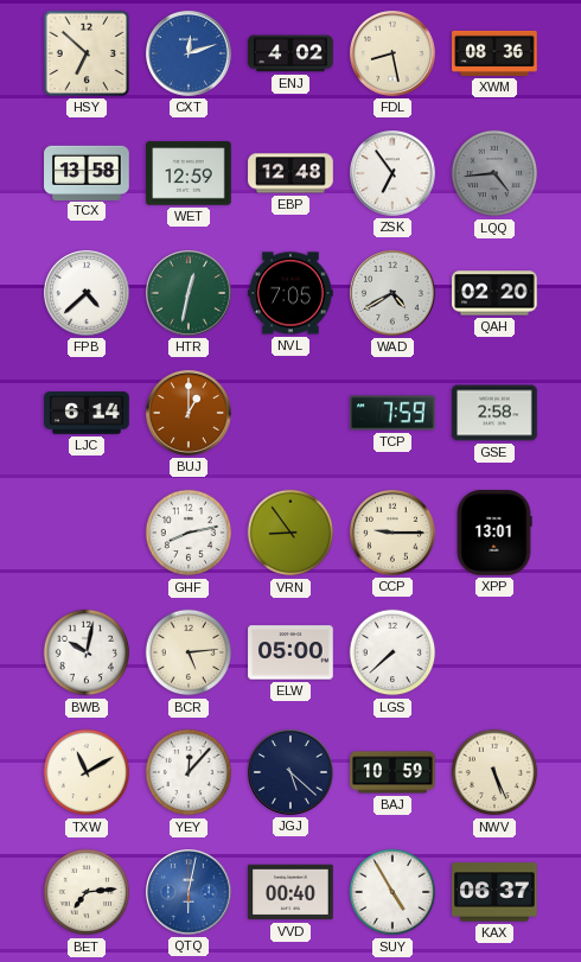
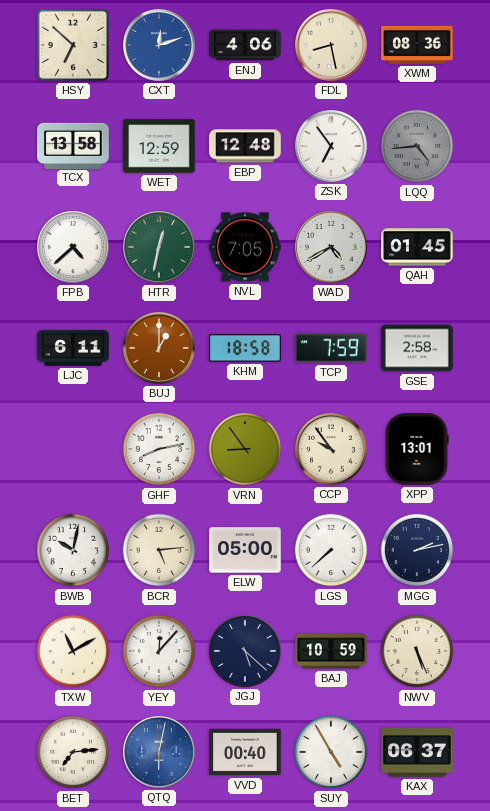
ENJ: 4:02 -> 4:06
QAH: 02:20 -> 01:45
LJC: 6:14 -> 6:11
KHM: none -> 18:58
CCP: 9:15 -> 9:54
MGG: none -> 2:13
